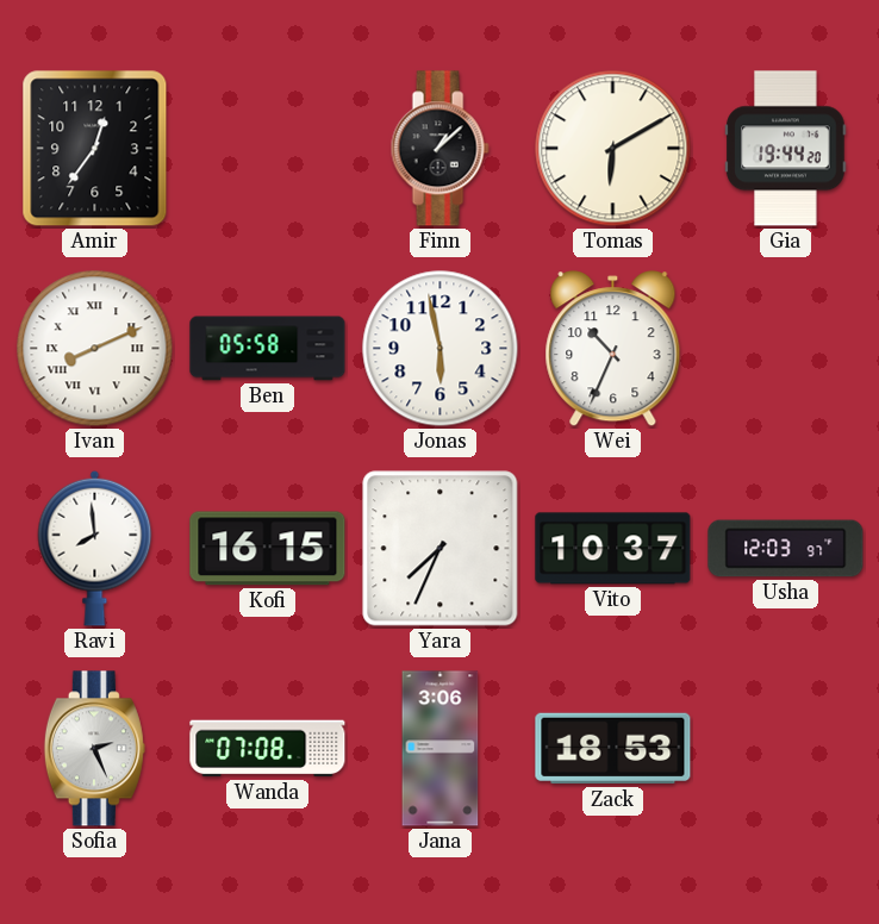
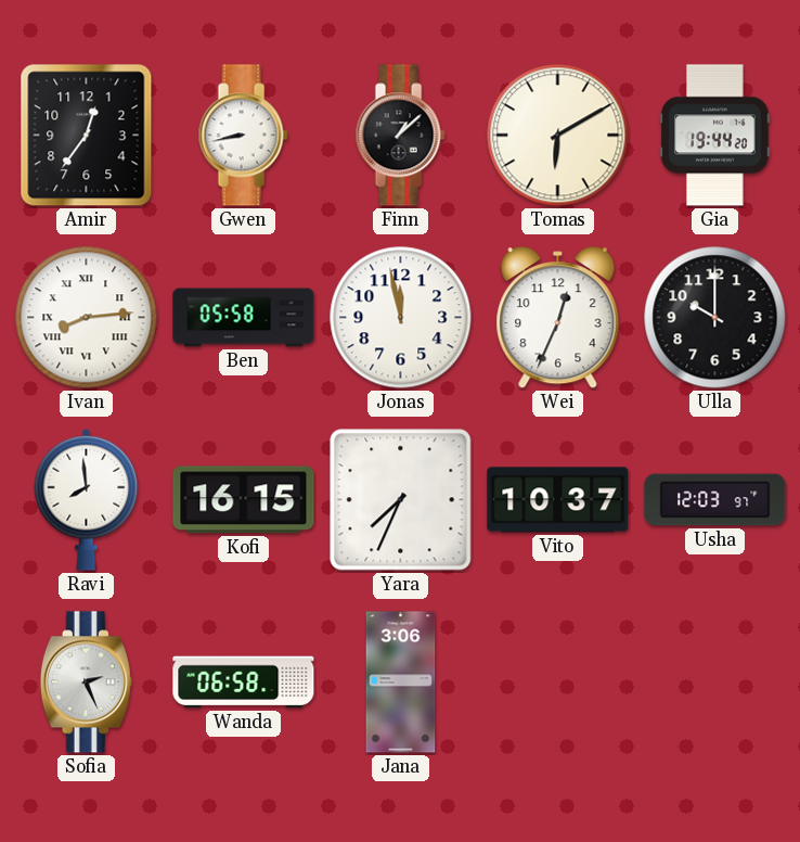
Gwen: none -> 8:43
Ivan: 8:11 -> 8:14
Jonas: 5:58 -> 11:58
Wei: 10:34 -> 12:34
Ulla: none -> 10:00
Wanda: 07:08 -> 06:58
Zack: 18:53 -> none
